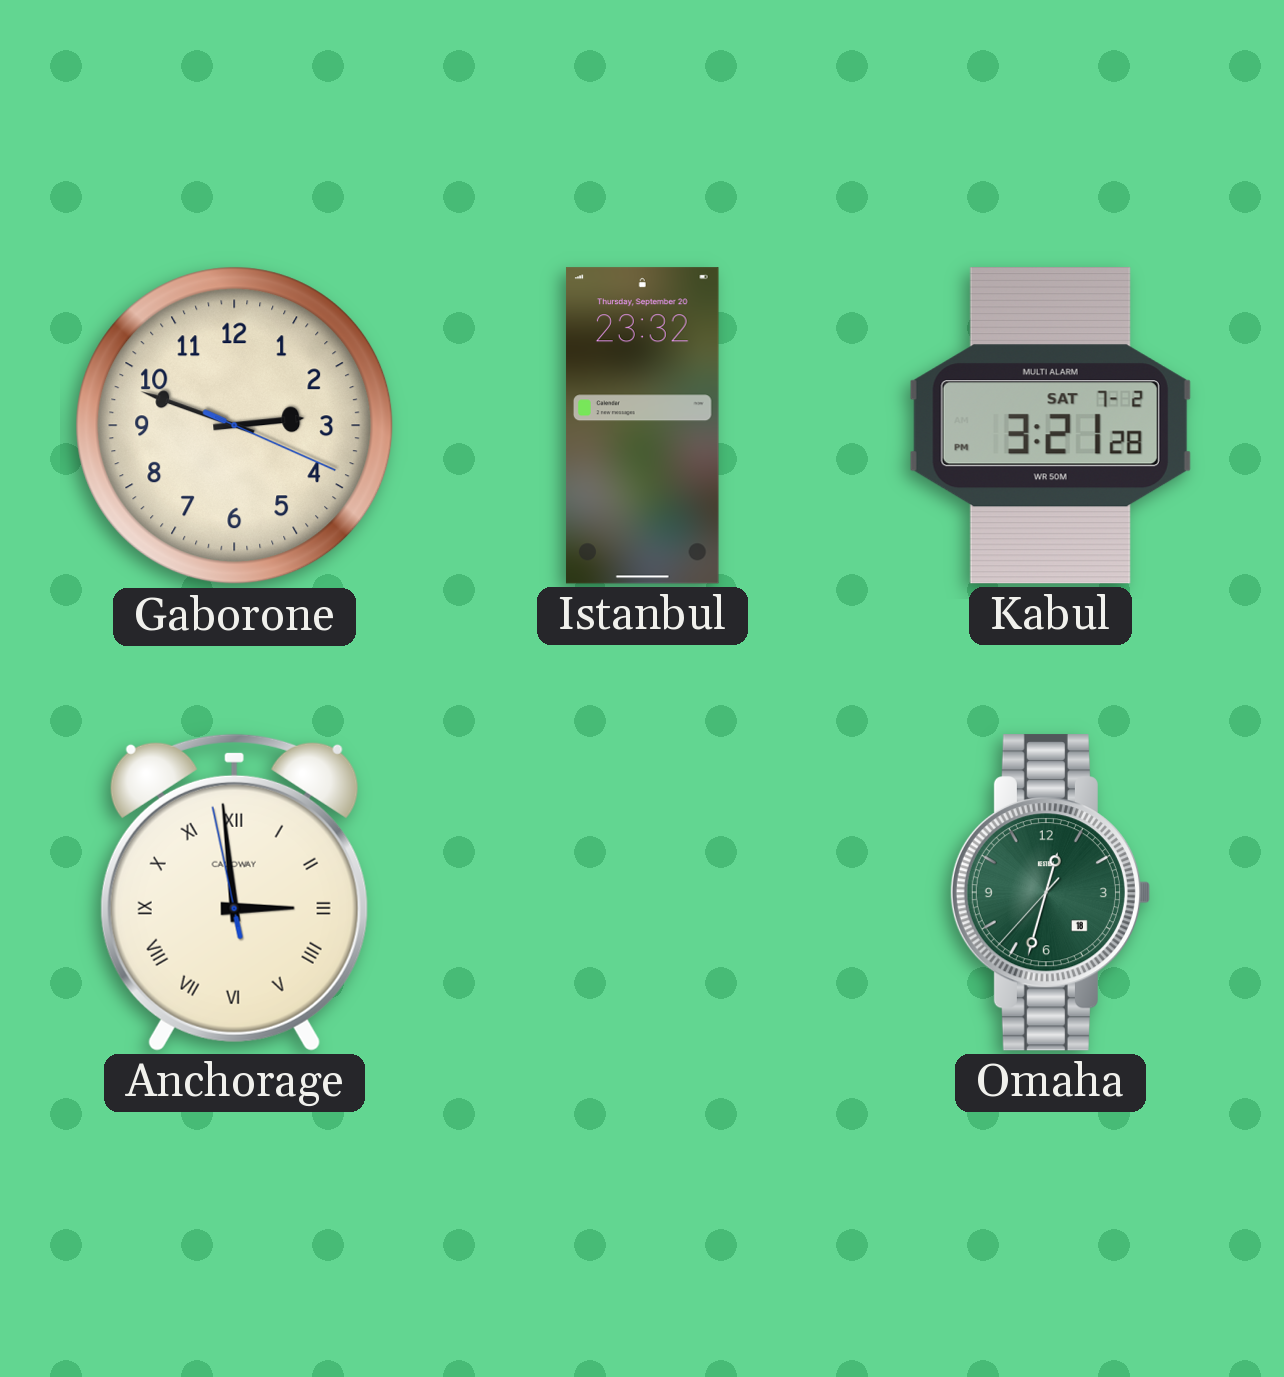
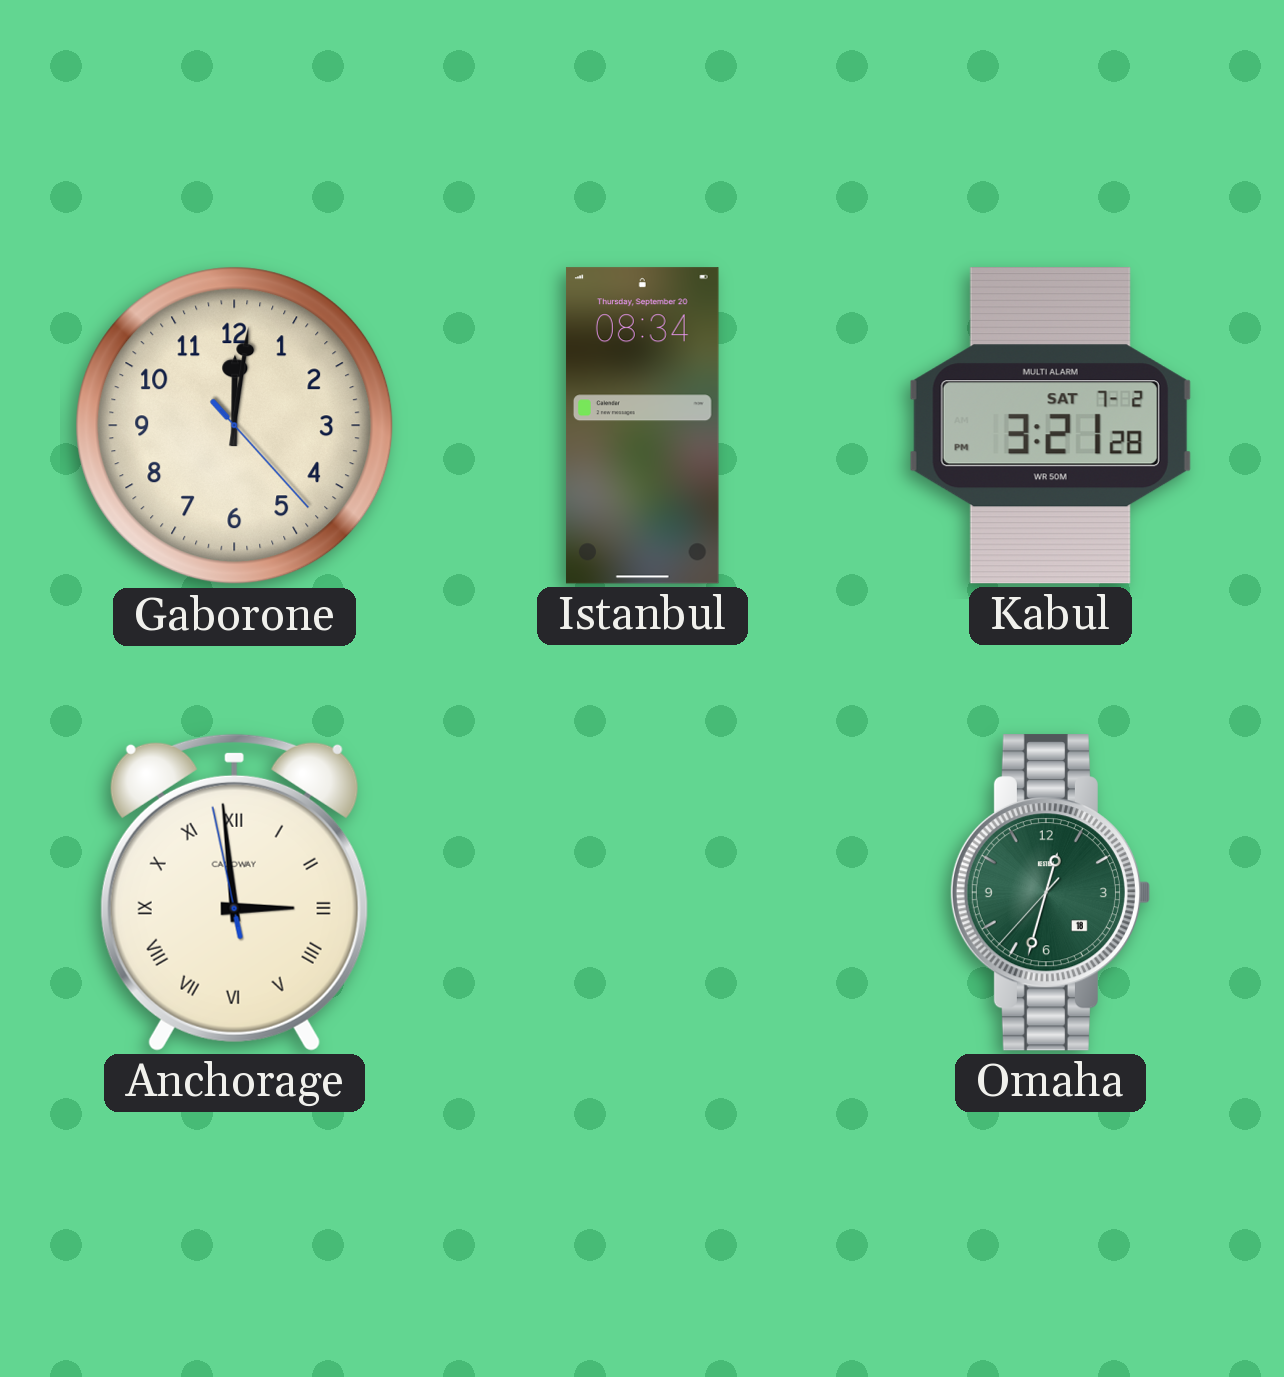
Gaborone: 2:48 -> 12:01
Istanbul: 23:32 -> 08:34
